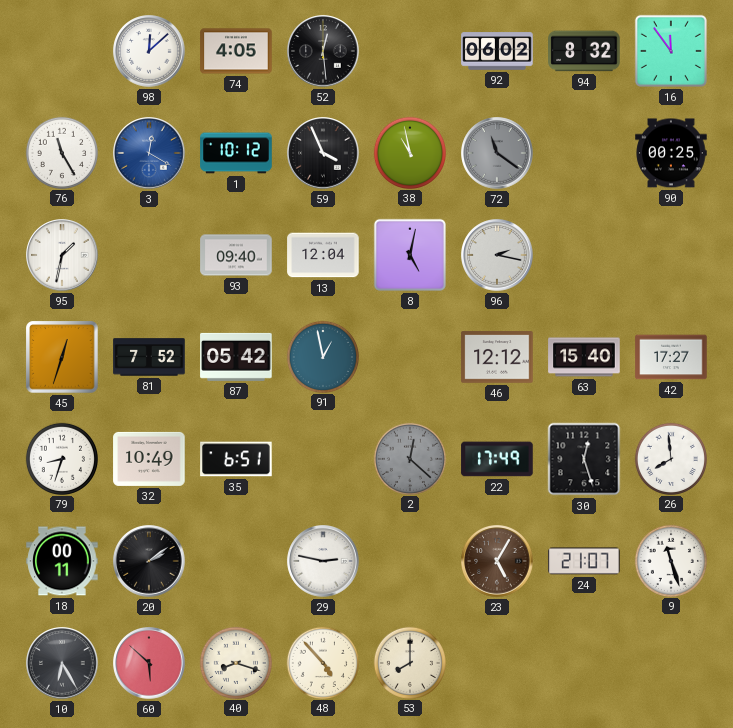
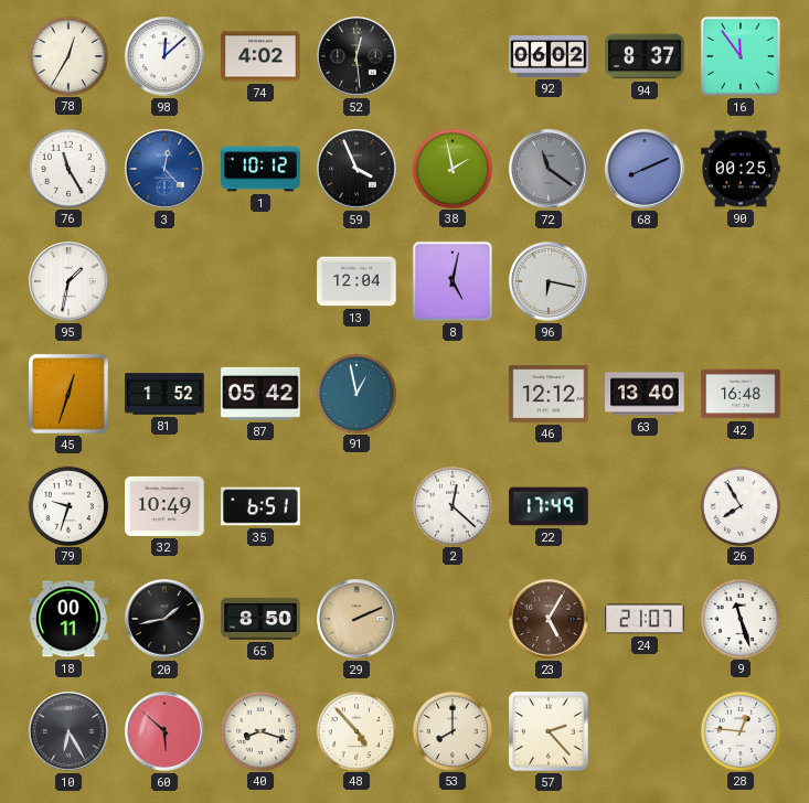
78: none -> 12:35
74: 4:05 -> 4:02
94: 8:32 -> 8:37
3: 12:20 -> 12:23
38: 10:58 -> 1:58
68: none -> 8:11
93: 09:40 -> none
96: 2:17 -> 6:17
81: 7:52 -> 1:52
63: 15:40 -> 13:40
42: 17:27 -> 16:48
79: 8:33 -> 9:33
2 dial: grey -> white
30: 12:27 -> none
26: 7:59 -> 7:55
20: 2:09 -> 1:43
65: none -> 8:50
29: 2:47 -> 2:11
29 dial: white -> champagne
57: none -> 2:23
28: none -> 12:46
